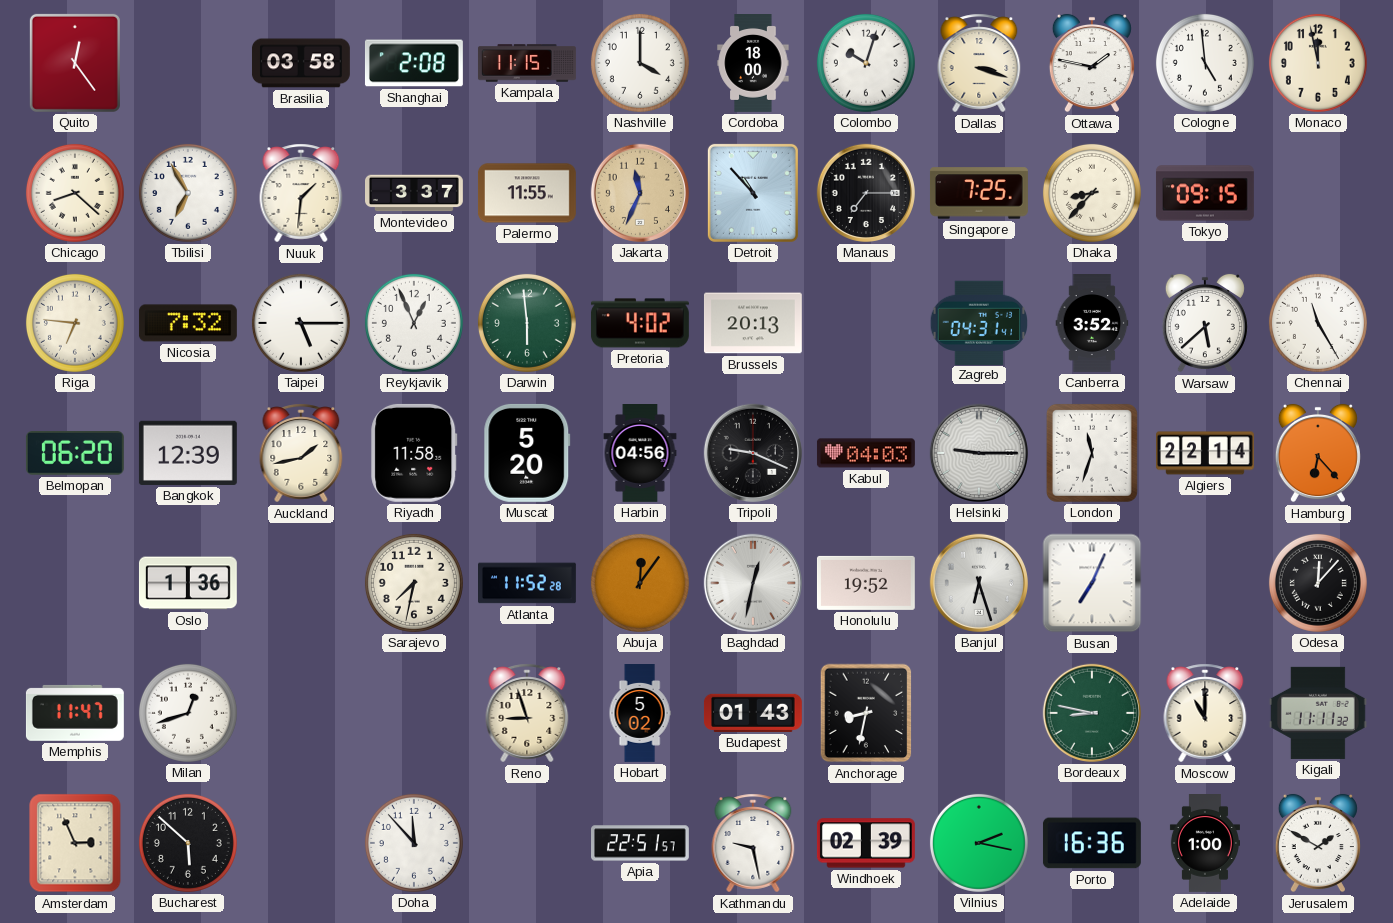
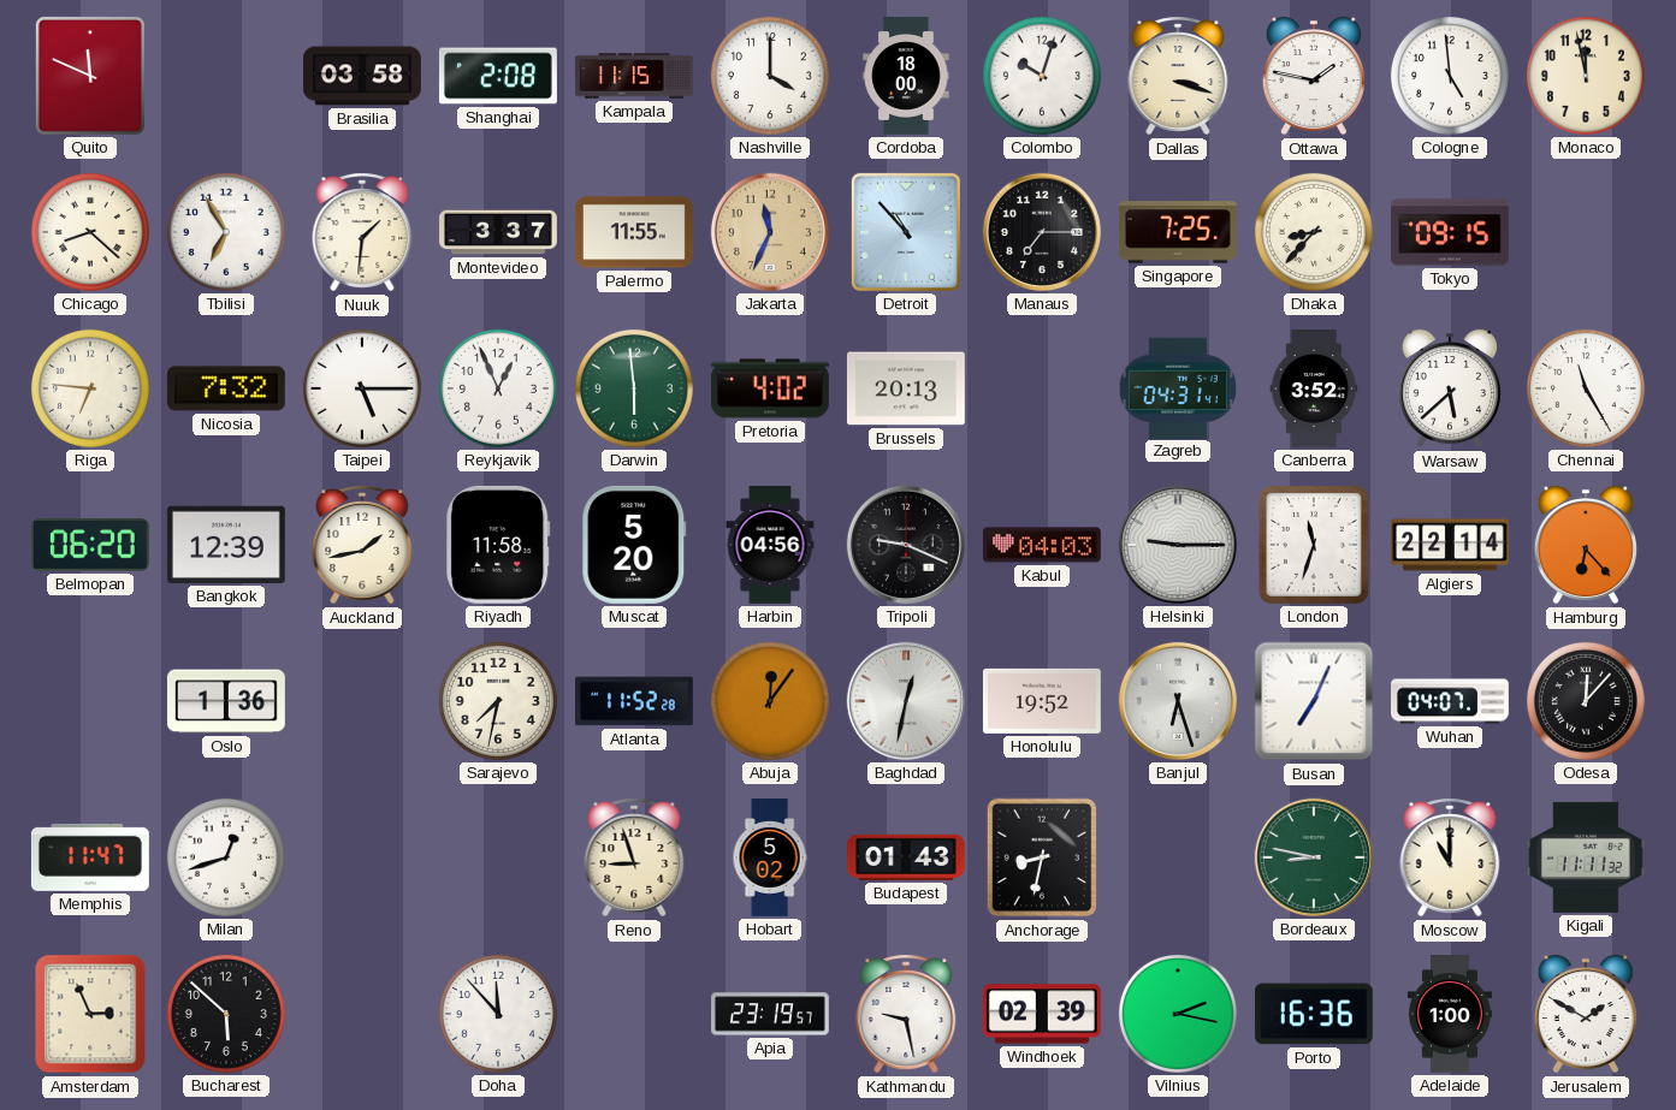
Quito: 12:24 -> 11:49
Wuhan: none -> 04:07
Apia: 22:51 -> 23:19
